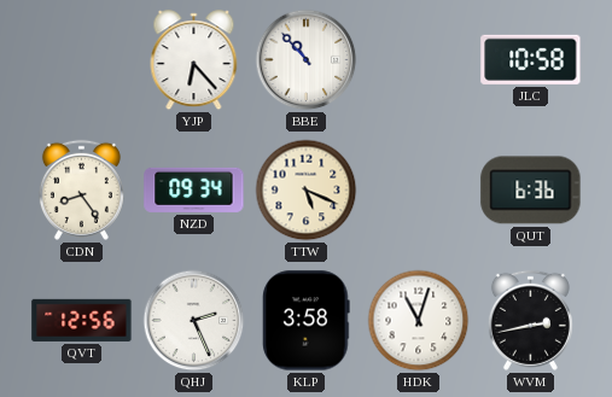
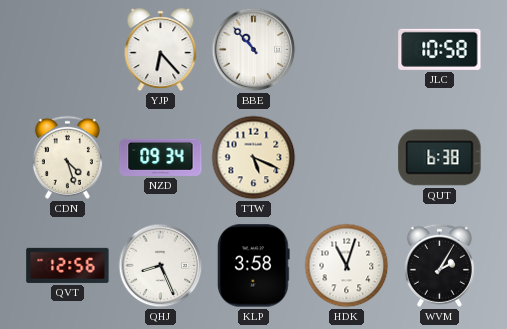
CDN: 8:24 -> 4:27
QUT: 6:36 -> 6:38
QHJ: 2:26 -> 8:26
WVM: 2:43 -> 2:05
